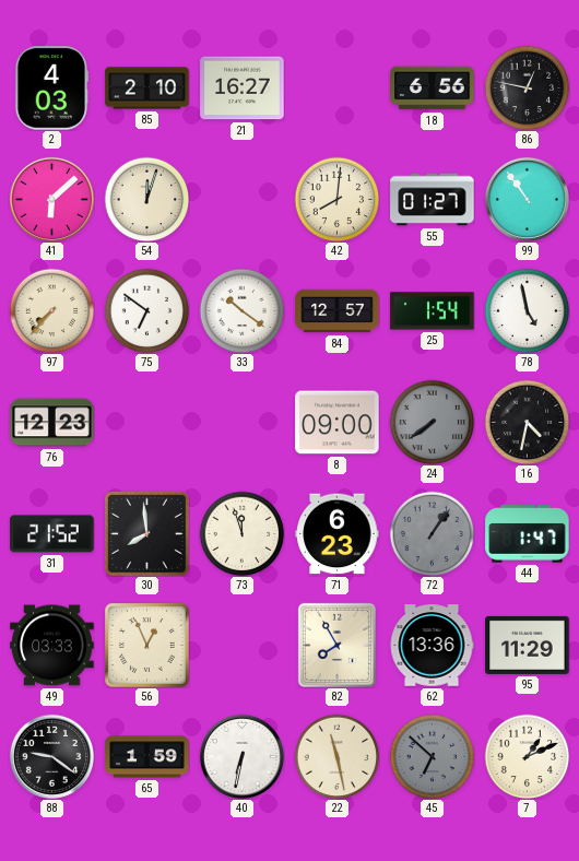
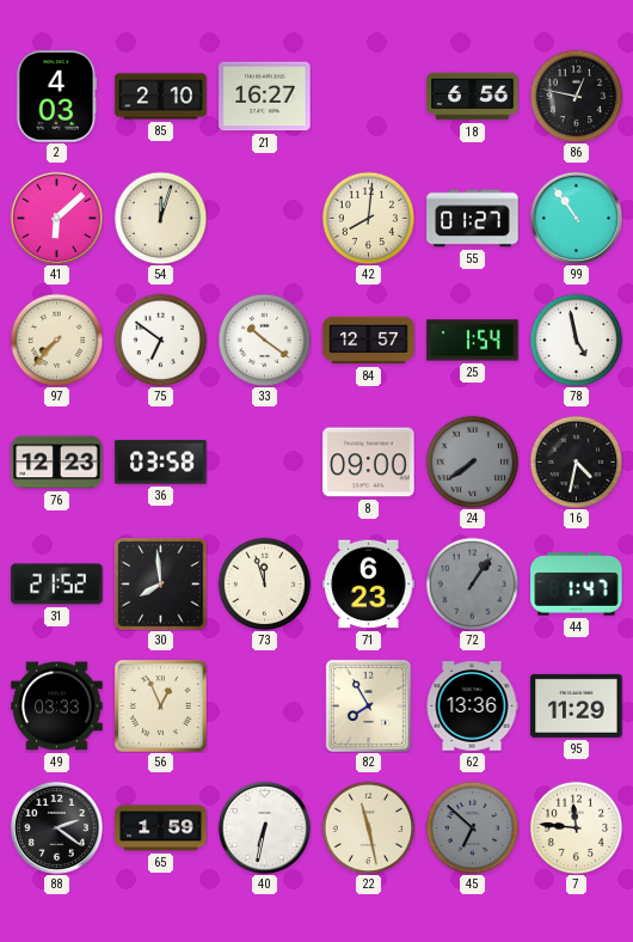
36: none -> 03:58
88: 9:21 -> 2:21
7: 1:11 -> 11:46
